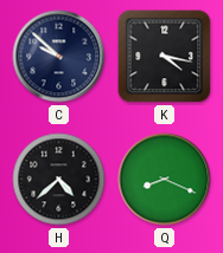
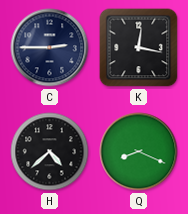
C: 9:52 -> 2:45
K: 4:17 -> 12:17
